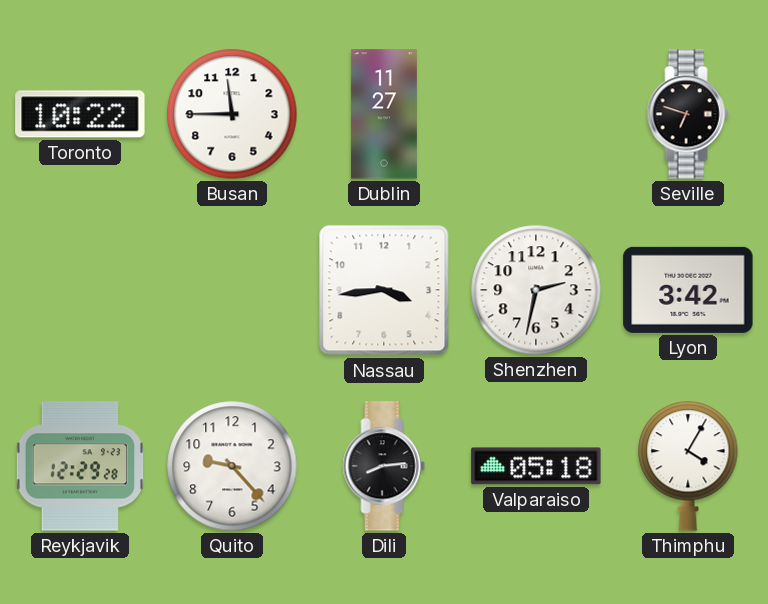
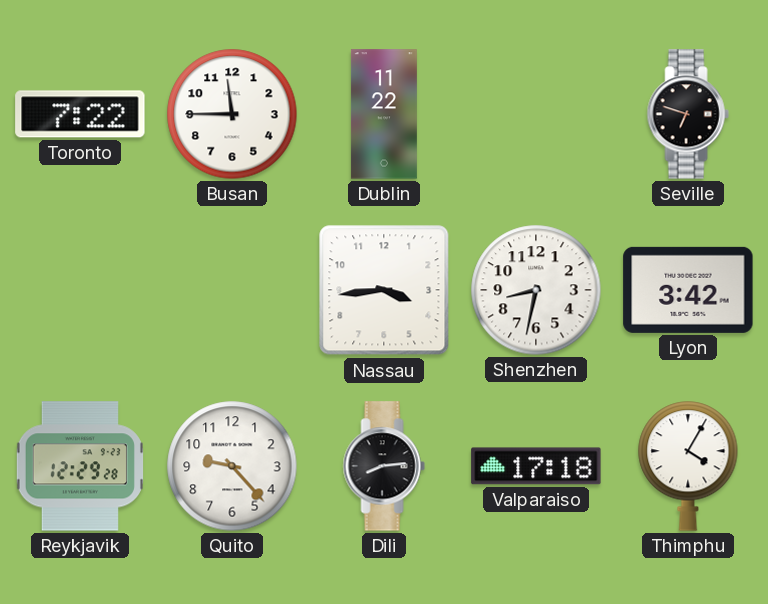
Toronto: 10:22 -> 7:22
Dublin: 11:27 -> 11:22
Shenzhen: 2:32 -> 8:32
Valparaiso: 05:18 -> 17:18
